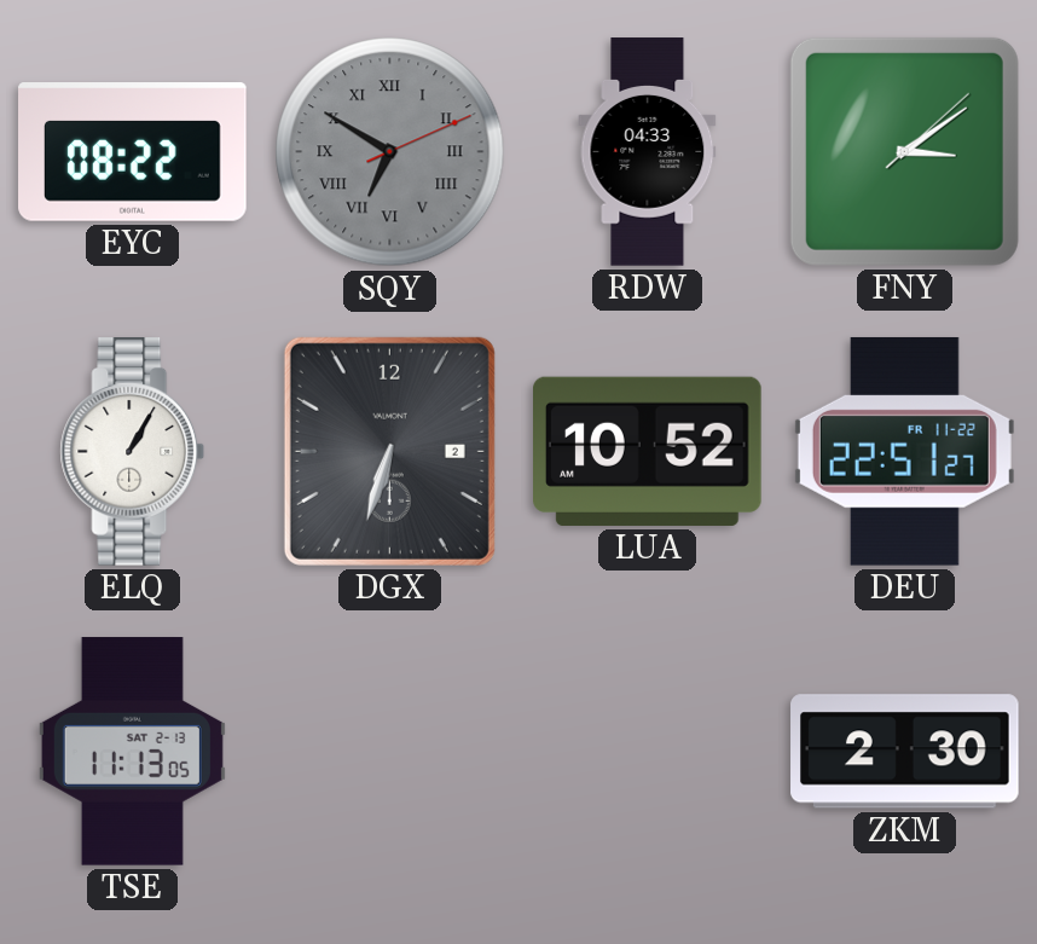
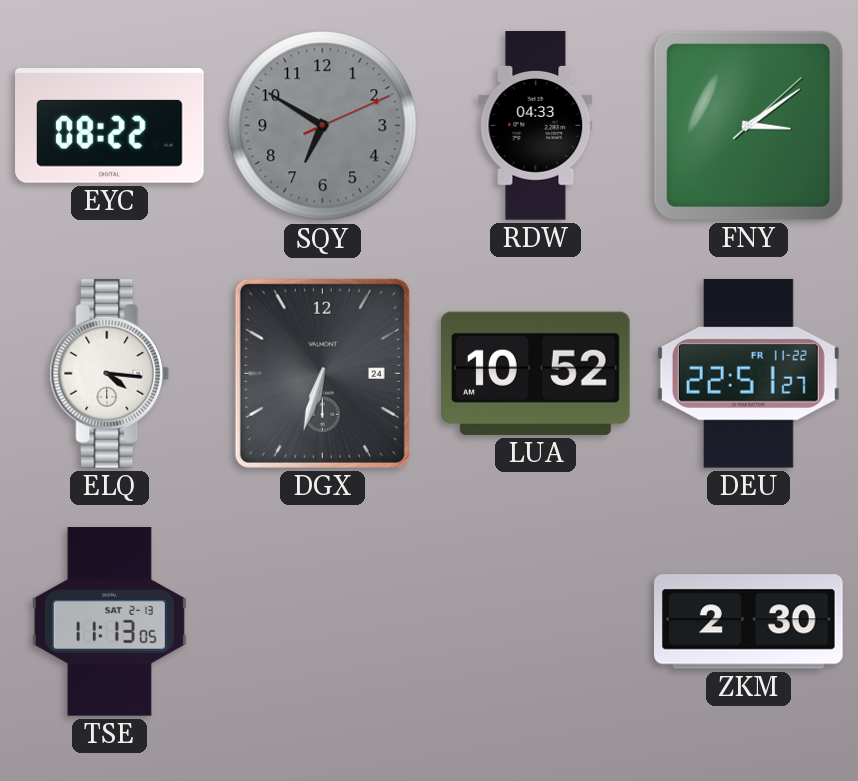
SQY numerals: Roman -> Arabic
ELQ: 1:05 -> 4:16
DGX date: 2 -> 24
